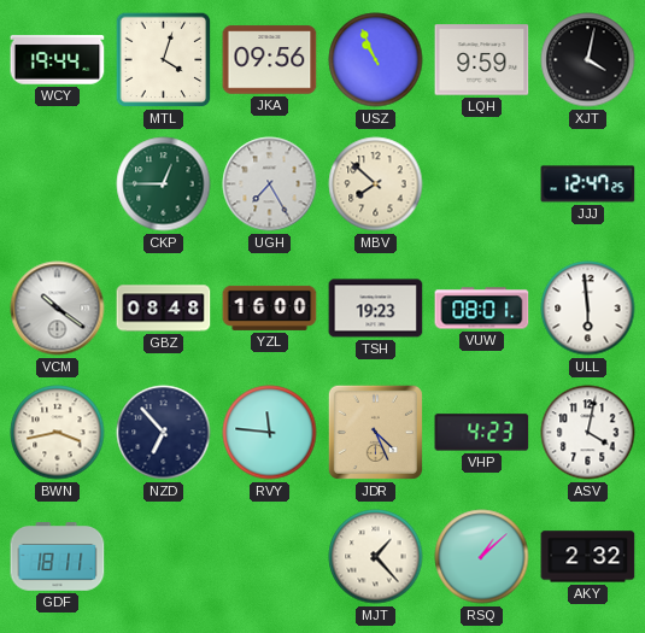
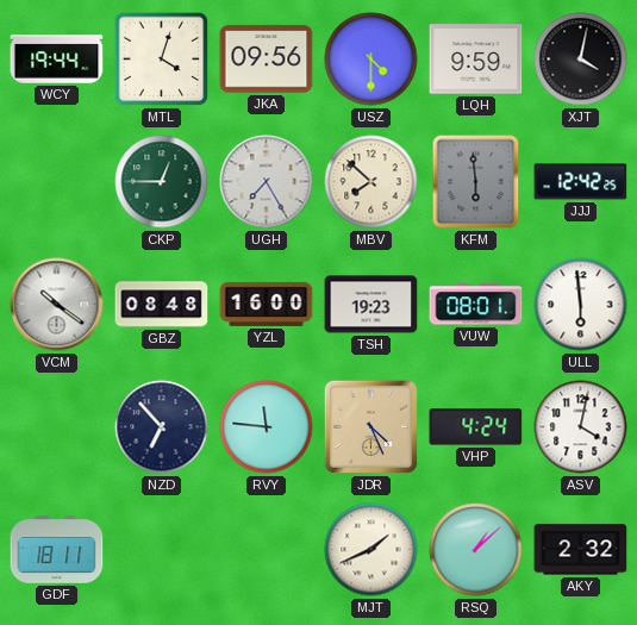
USZ: 10:56 -> 4:30
KFM: none -> 5:59
JJJ: 12:47 -> 12:42
BWN: 3:43 -> none
VHP: 4:23 -> 4:24
MJT: 1:23 -> 1:41
